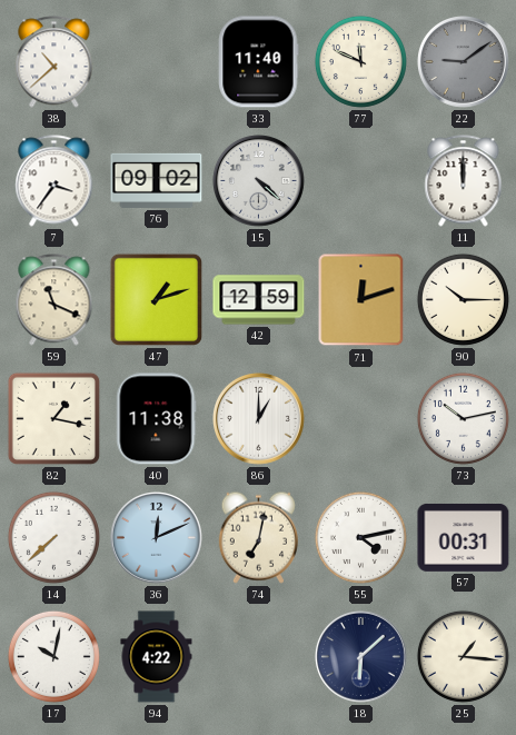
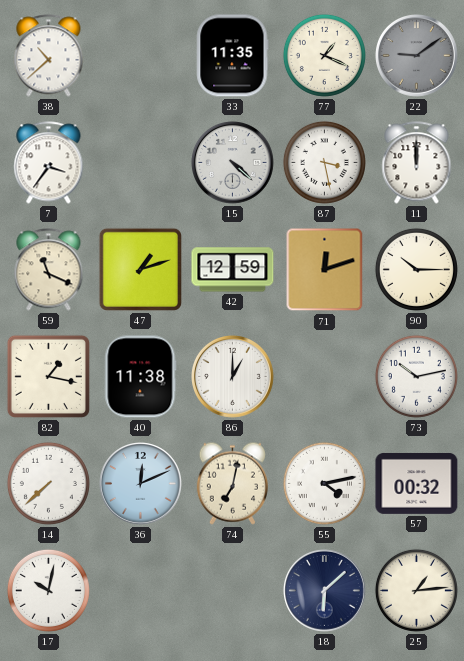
33: 11:40 -> 11:35
77: 11:49 -> 1:19
76: 09:02 -> none
87: none -> 3:28
57: 00:31 -> 00:32
94: 4:22 -> none
25: 1:16 -> 1:14
